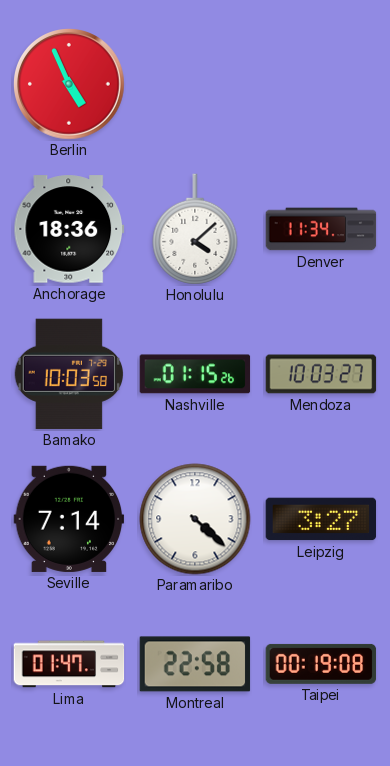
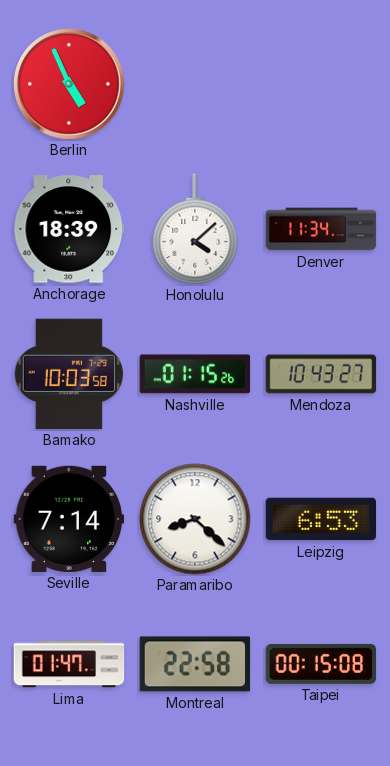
Anchorage: 18:36 -> 18:39
Mendoza: 10:03 -> 10:43
Paramaribo: 4:22 -> 8:22
Leipzig: 3:27 -> 6:53
Taipei: 00:19 -> 00:15
